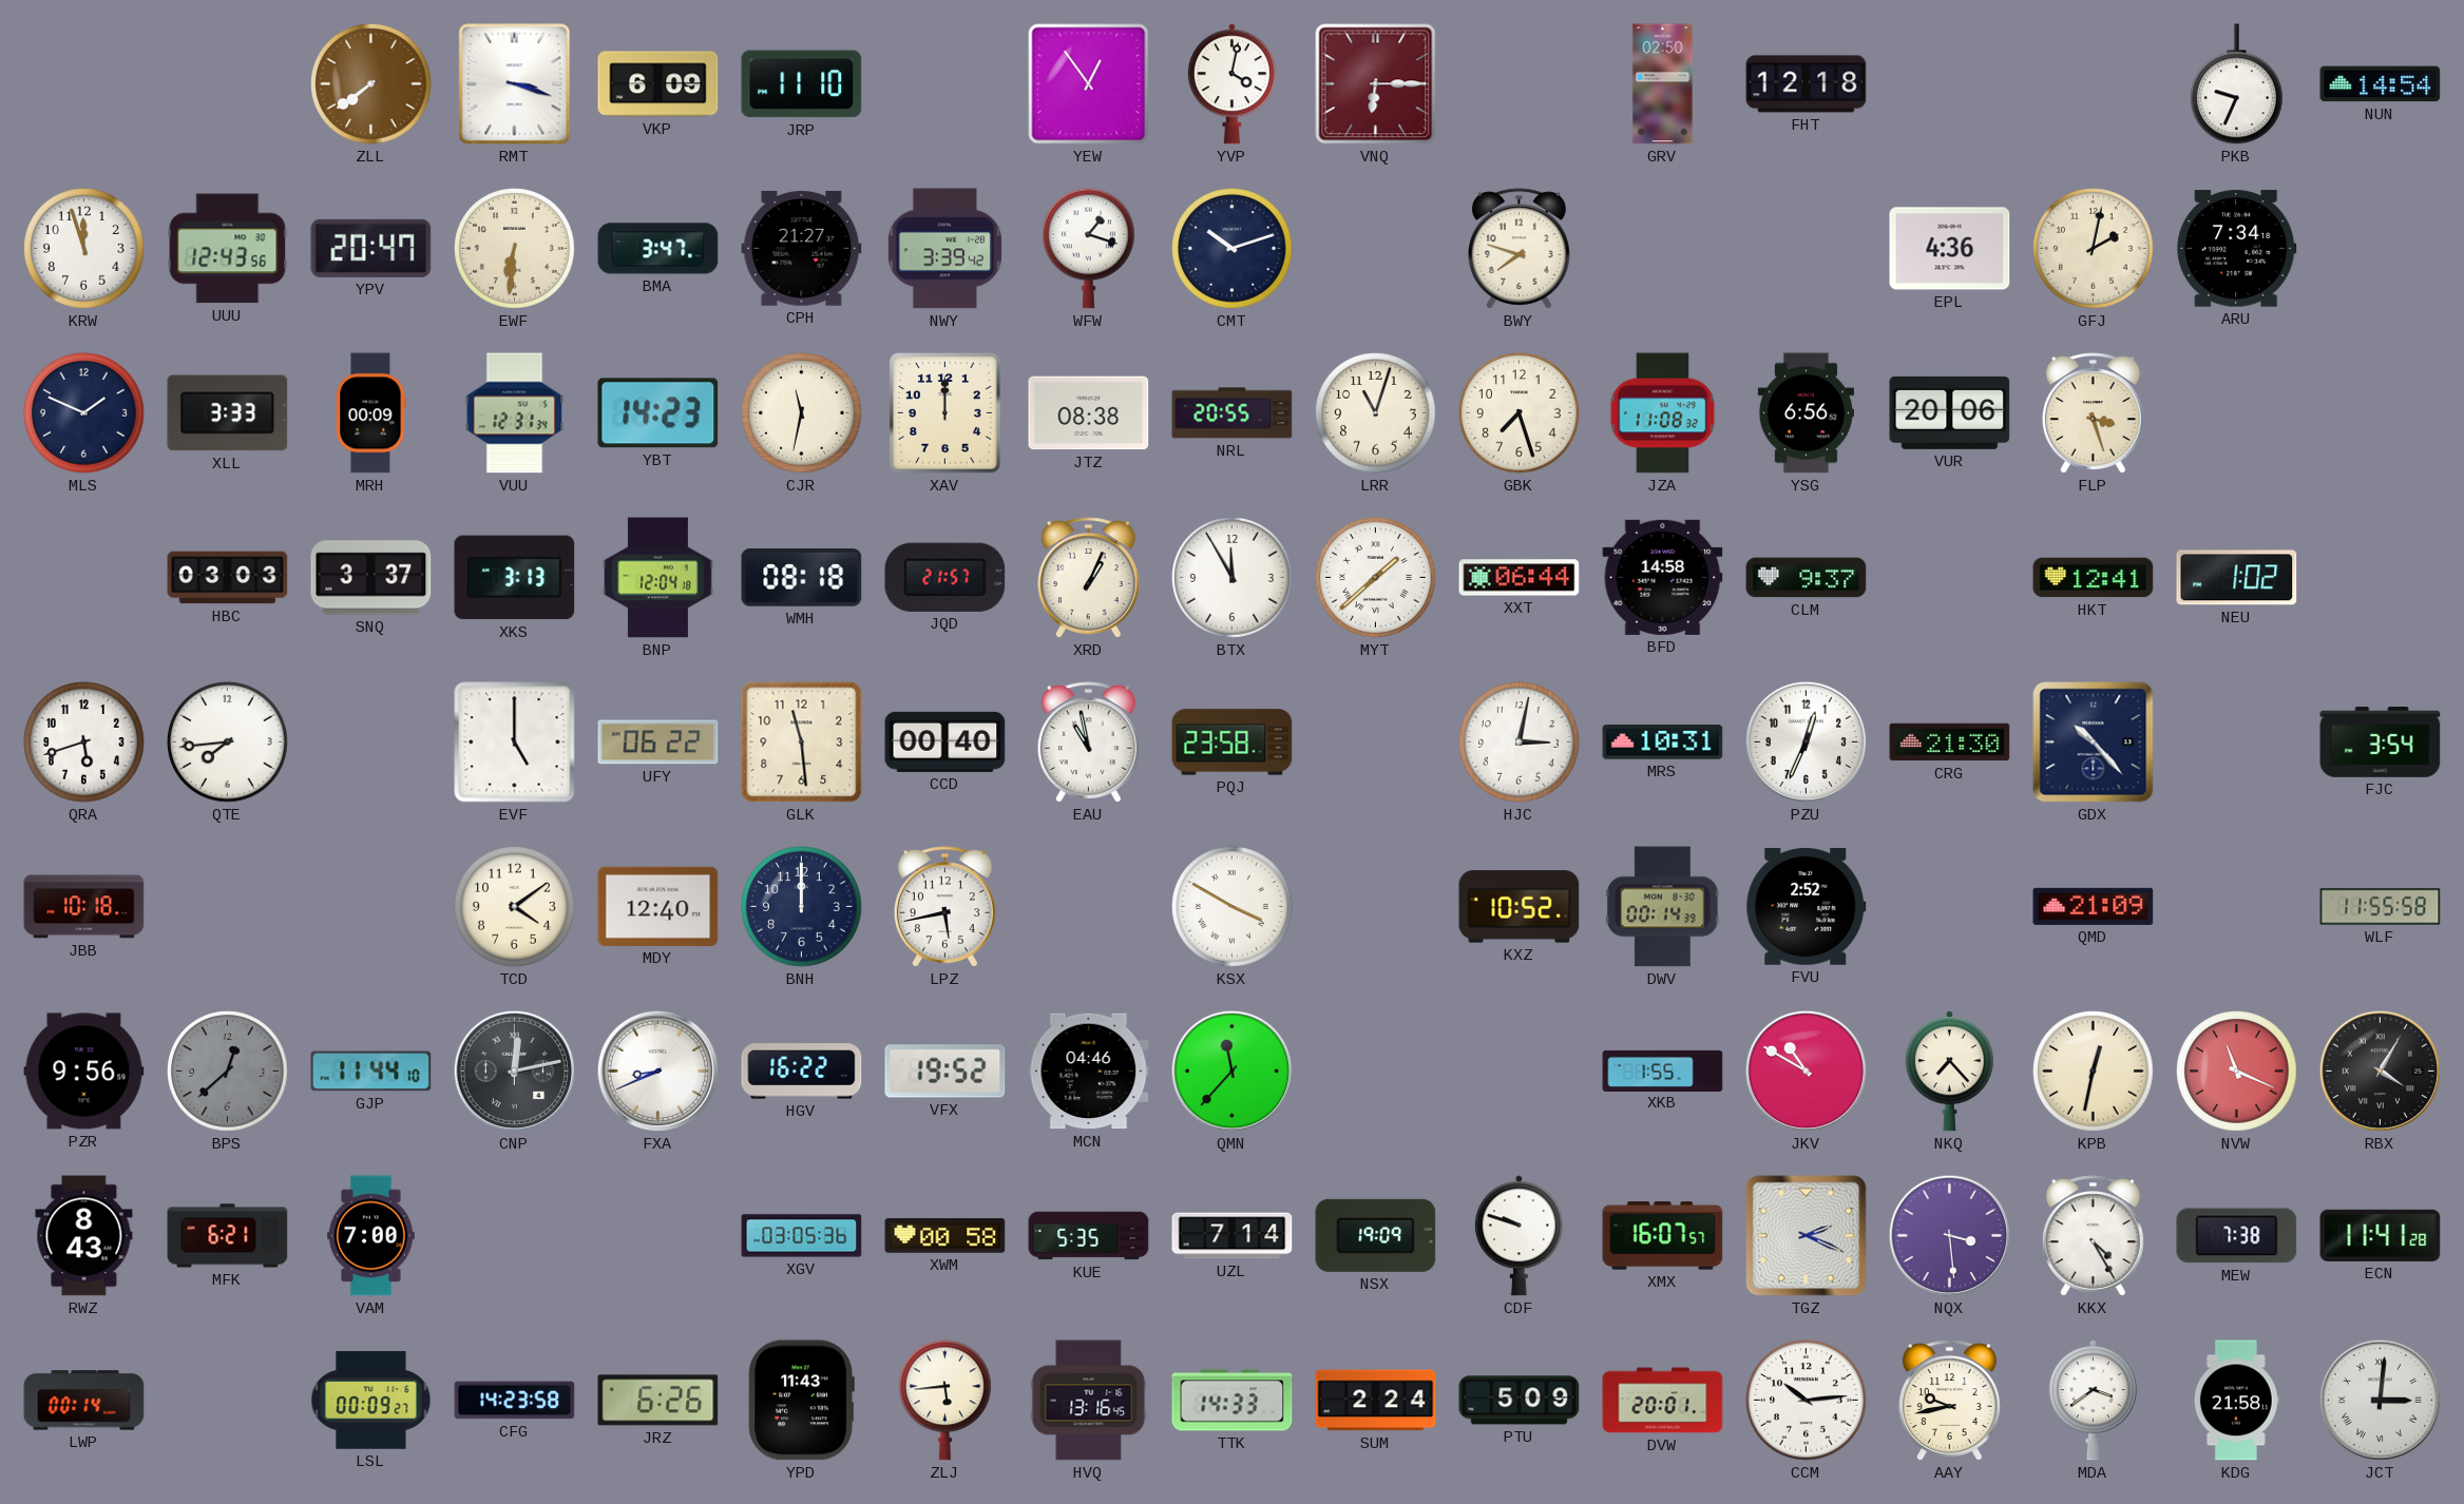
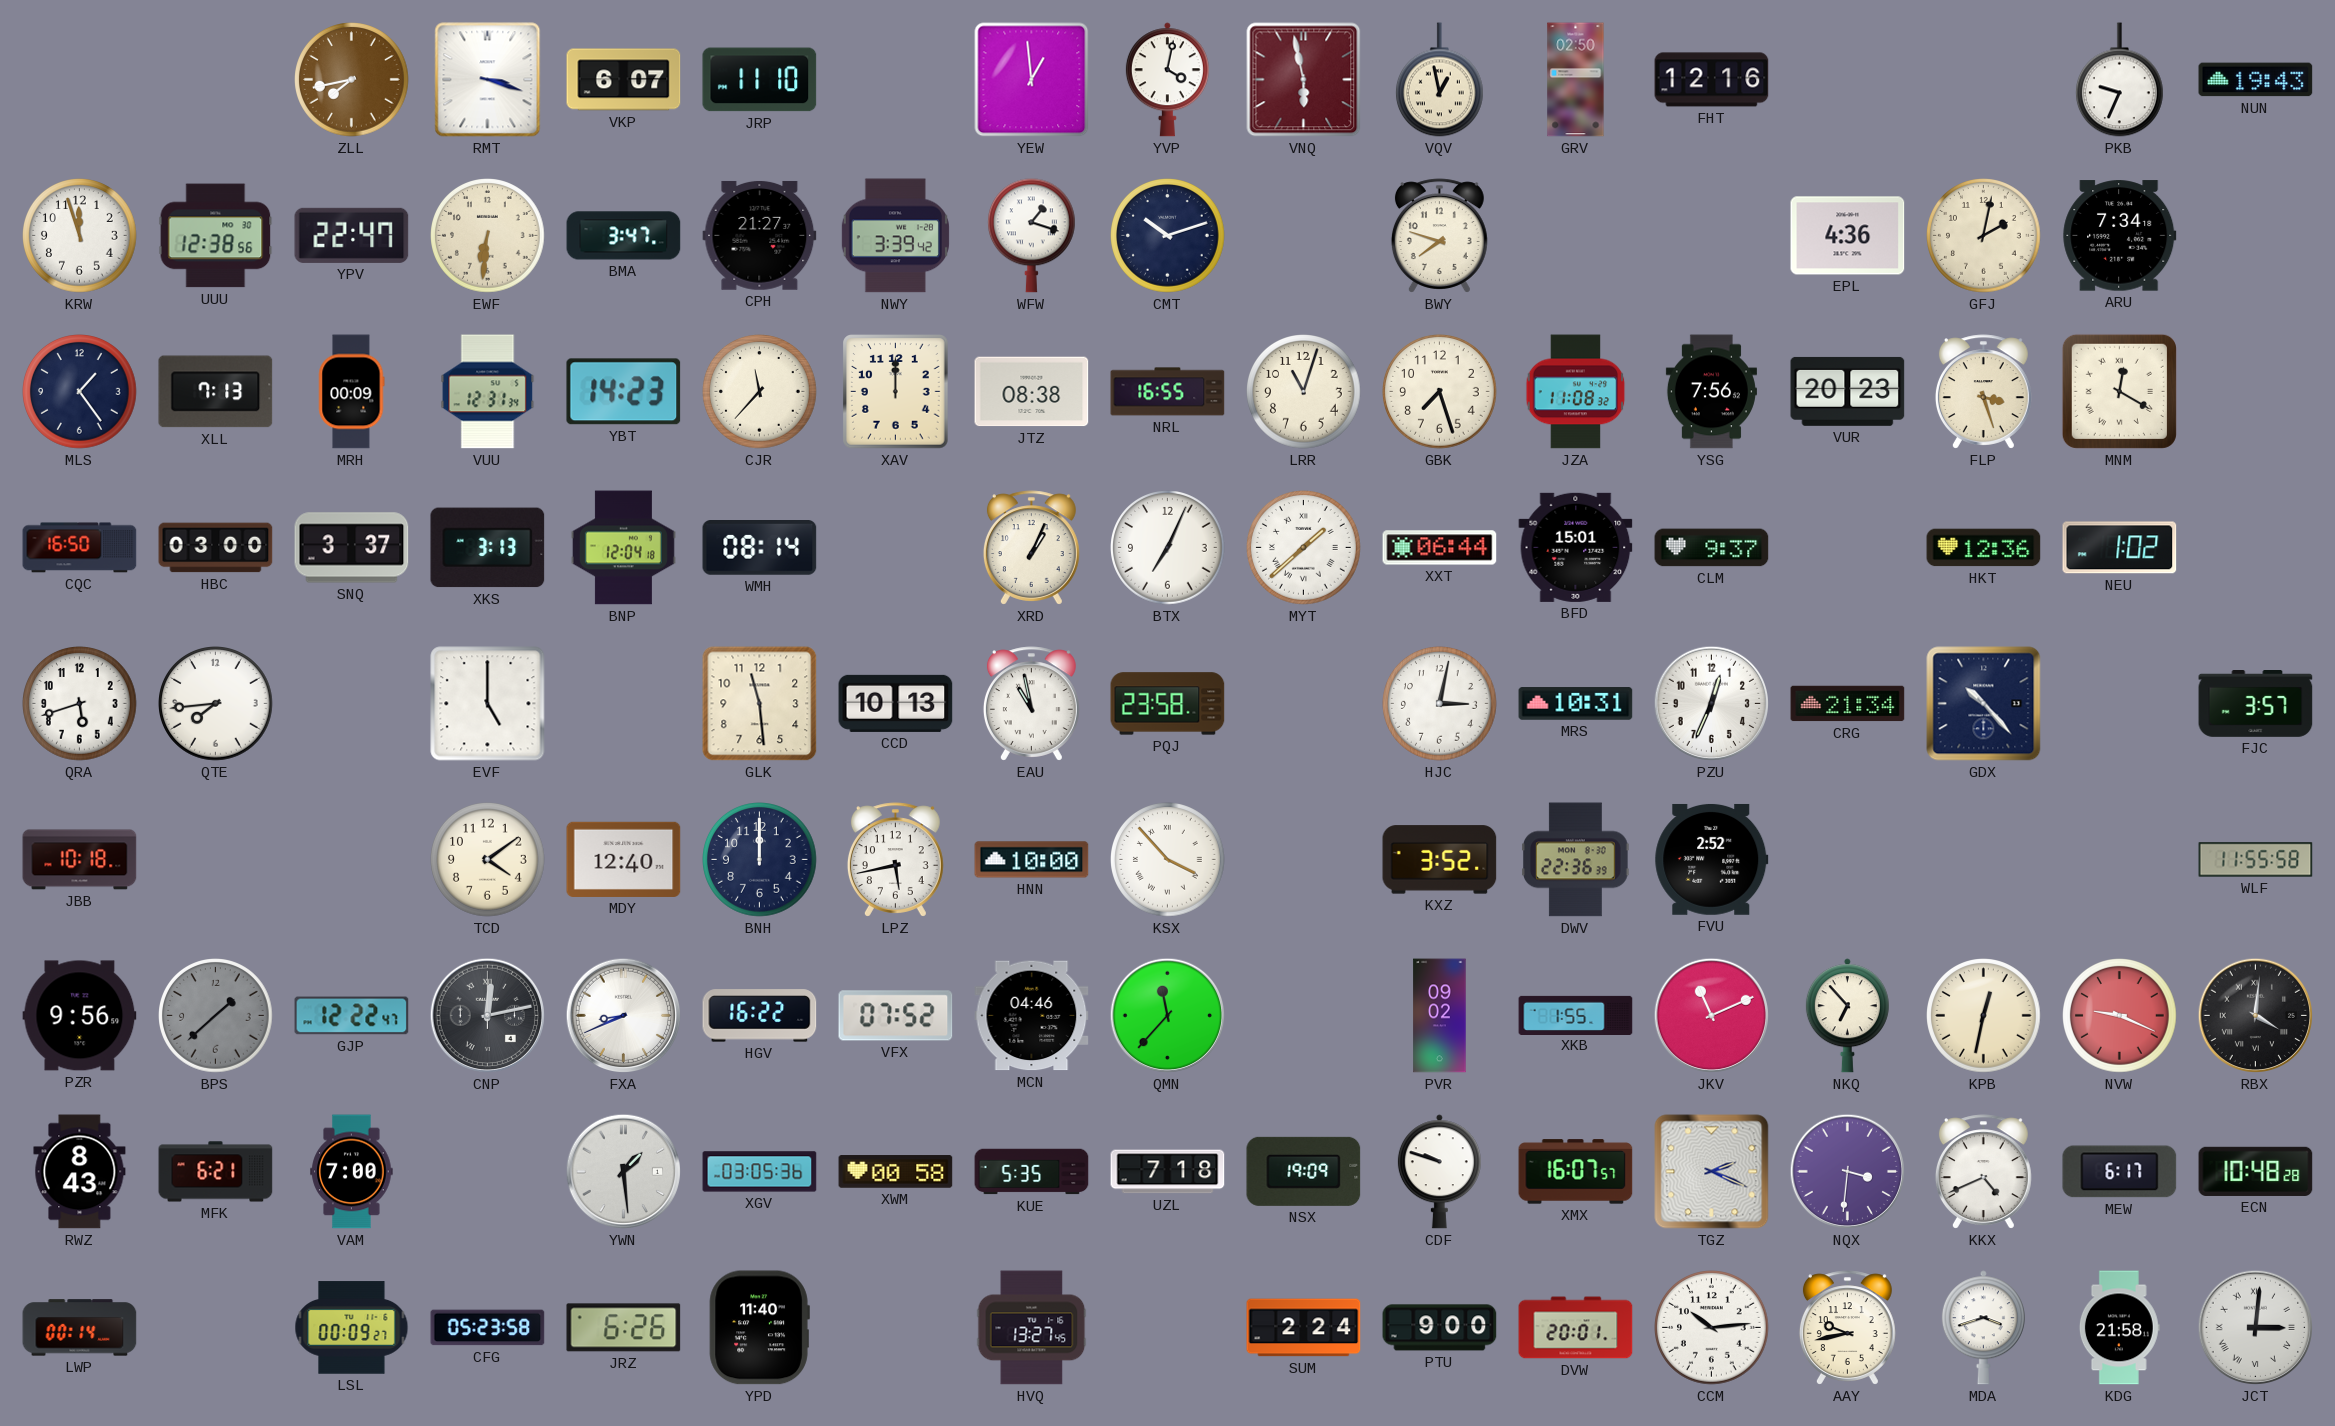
ZLL: 7:39 -> 7:43
VKP: 6:09 -> 6:07
YEW: 12:54 -> 12:59
VNQ: 6:15 -> 5:58
VQV: none -> 12:58
FHT: 12:18 -> 12:16
NUN: 14:54 -> 19:43
UUU: 12:43 -> 12:38
YPV: 20:47 -> 22:47
MLS: 1:49 -> 1:24
XLL: 3:33 -> 7:13
CJR: 11:32 -> 11:37
NRL: 20:55 -> 16:55
YSG: 6:56 -> 7:56
VUR: 20:06 -> 20:23
MNM: none -> 12:20
CQC: none -> 16:50
HBC: 03:03 -> 03:00
WMH: 08:18 -> 08:14
JQD: 21:57 -> none
BTX: 11:55 -> 7:04
BFD: 14:58 -> 15:01
HKT: 12:41 -> 12:36
UFY: 06:22 -> none
CCD: 00:40 -> 10:13
CRG: 21:30 -> 21:34
FJC: 3:54 -> 3:57
HNN: none -> 10:00
KSX: 3:50 -> 3:53
KXZ: 10:52 -> 3:52
DWV: 00:14 -> 22:36
QMD: 21:09 -> none
BPS: 12:38 -> 1:38
GJP: 11:44 -> 12:22
VFX: 19:52 -> 07:52
PVR: none -> 09:02
JKV: 10:50 -> 11:11
NKQ: 7:23 -> 6:53
NVW: 11:19 -> 9:19
RBX: 4:05 -> 4:01
YWN: none -> 1:29
UZL: 7:14 -> 7:18
NQX: 3:29 -> 3:31
KKX: 4:25 -> 4:41
MEW: 7:38 -> 6:17
ECN: 11:41 -> 10:48
CFG: 14:23 -> 05:23
YPD: 11:43 -> 11:40
ZLJ: 5:44 -> none
HVQ: 13:16 -> 13:27
TTK: 14:33 -> none
PTU: 5:09 -> 9:00
MDA: 3:39 -> 3:42
